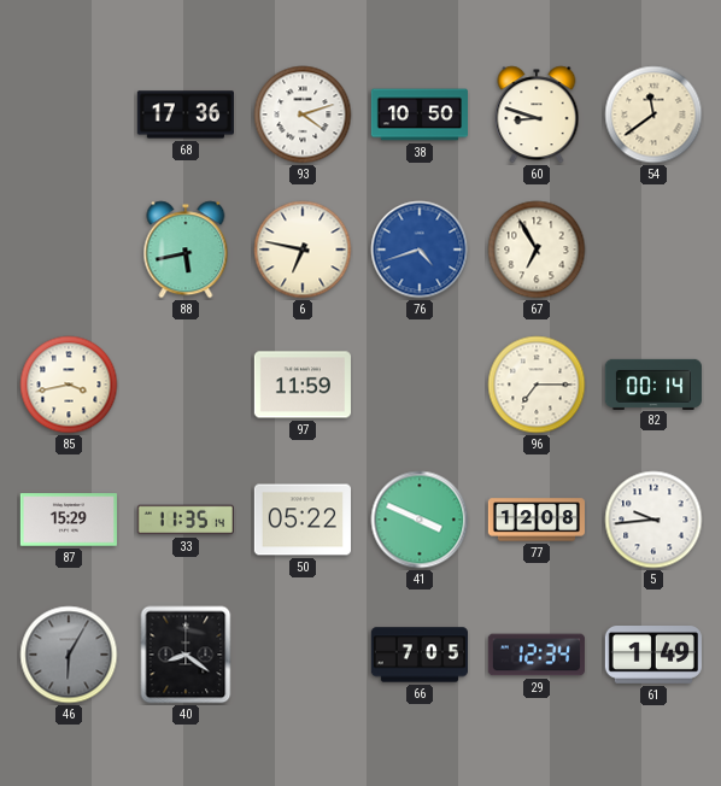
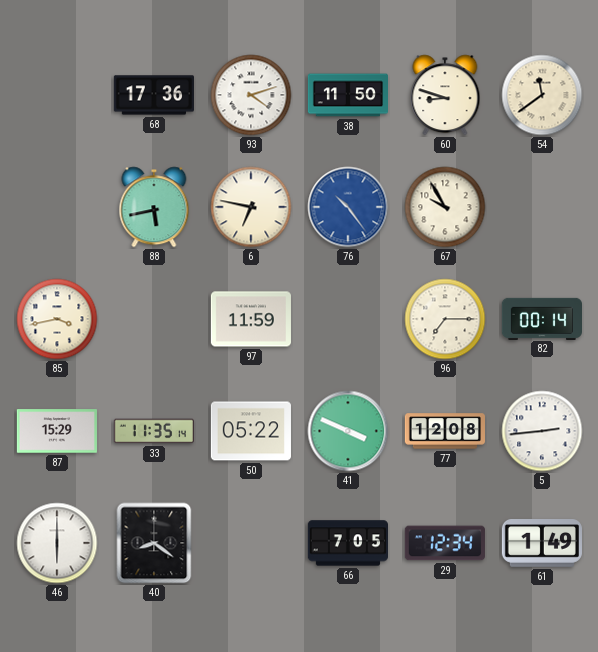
38: 10:50 -> 11:50
76: 4:42 -> 10:24
67: 6:55 -> 9:55
5: 9:44 -> 2:44
46: 6:05 -> 6:00
46 dial: grey -> white
